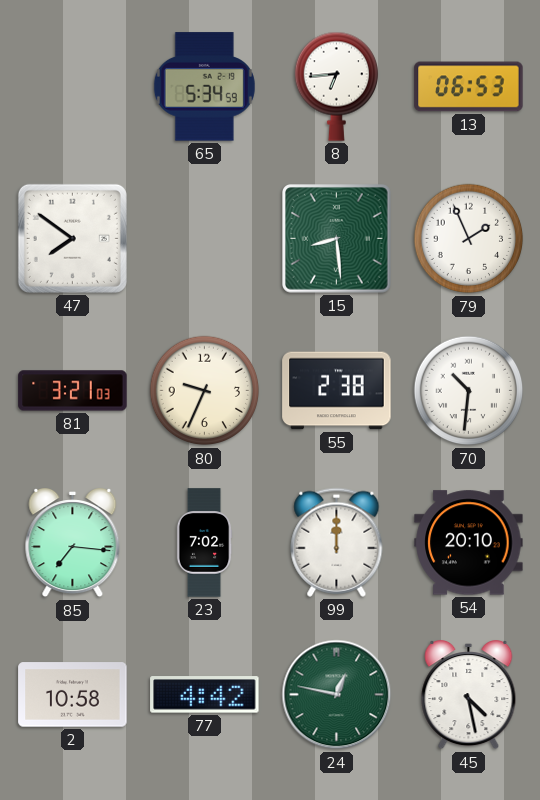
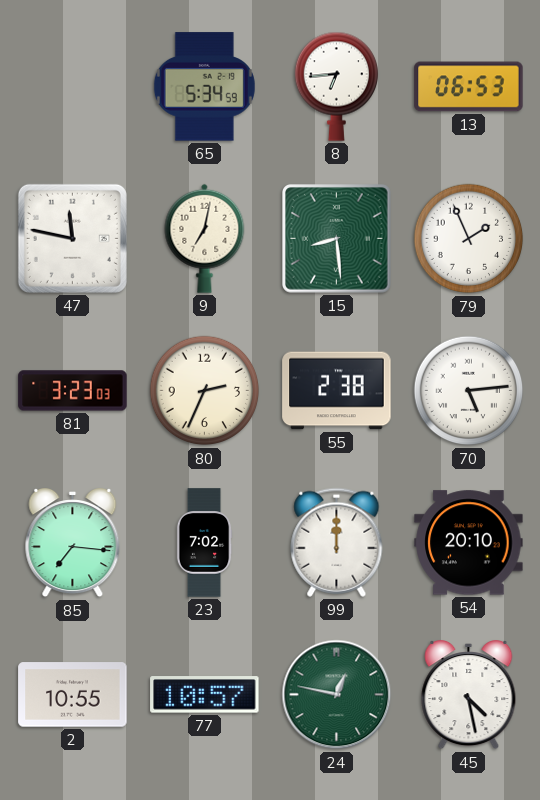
47: 7:51 -> 11:47
9: none -> 7:02
81: 3:21 -> 3:23
80: 9:34 -> 2:34
70: 10:31 -> 5:14
2: 10:58 -> 10:55
77: 4:42 -> 10:57
